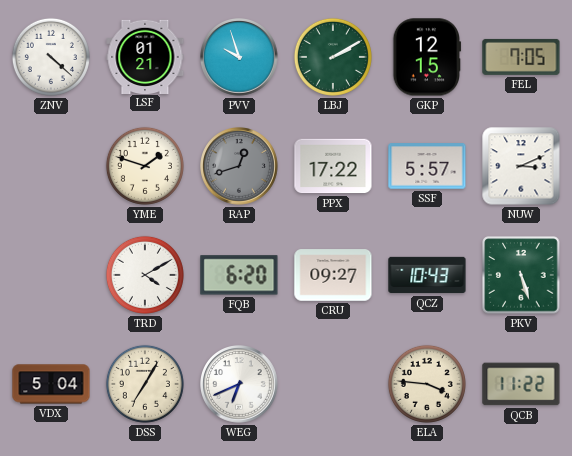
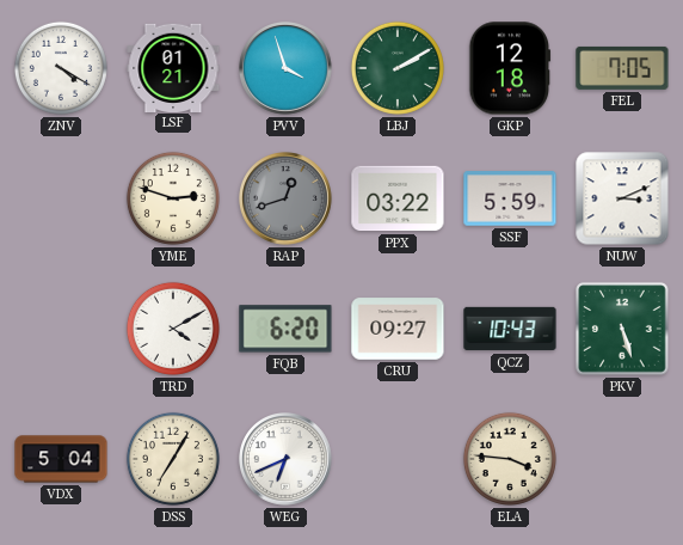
ZNV: 4:22 -> 4:20
PVV: 9:57 -> 3:57
GKP: 12:15 -> 12:18
YME: 1:48 -> 2:48
PPX: 17:22 -> 03:22
SSF: 5:57 -> 5:59
QCB: 11:22 -> none
